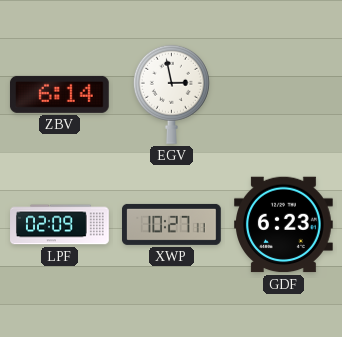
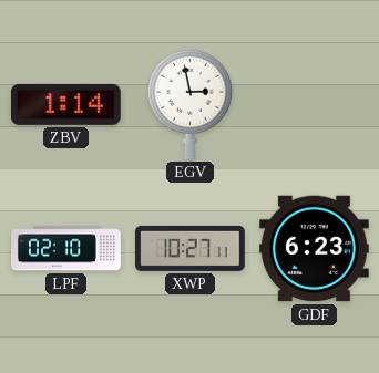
ZBV: 6:14 -> 1:14
LPF: 02:09 -> 02:10
